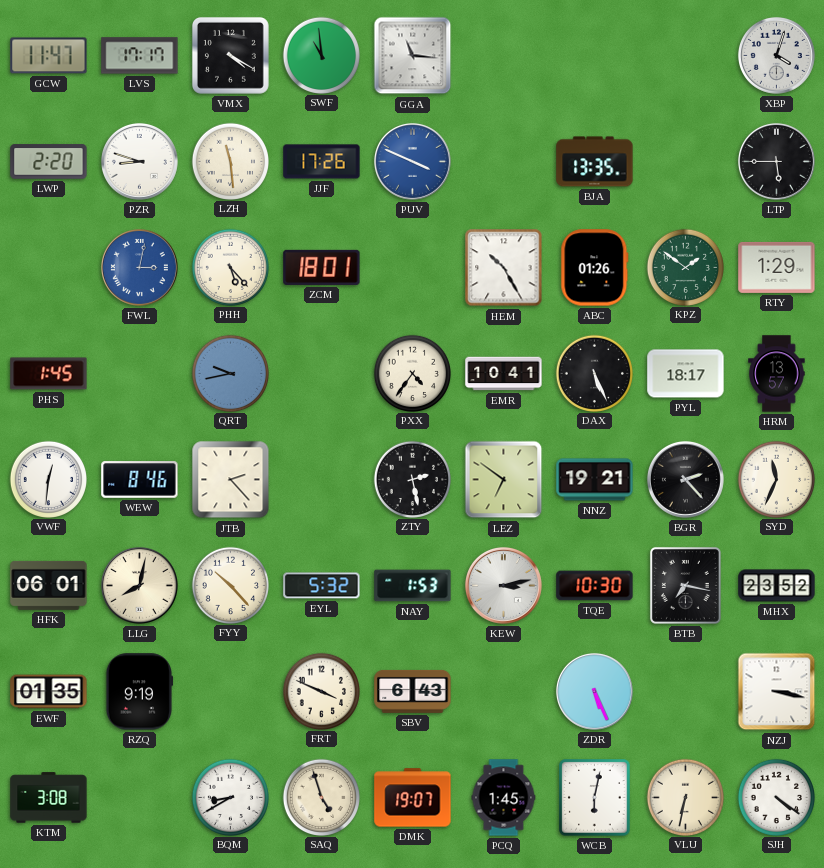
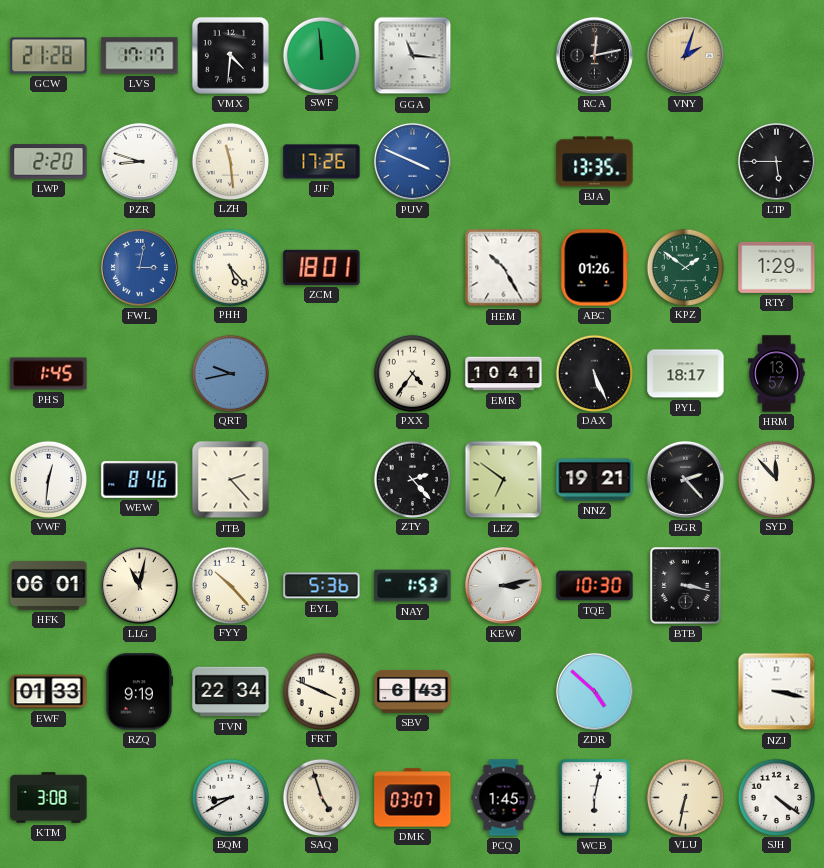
GCW: 11:47 -> 21:28
VMX: 4:20 -> 4:31
SWF: 10:59 -> 11:59
RCA: none -> 12:13
VNY: none -> 2:03
XBP: 4:03 -> none
ZTY: 2:28 -> 2:23
SYD: 11:34 -> 11:53
LLG: 8:02 -> 11:02
EYL: 5:32 -> 5:36
BTB: 7:17 -> 3:17
MHX: 23:52 -> none
EWF: 01:35 -> 01:33
TVN: none -> 22:34
ZDR: 5:26 -> 4:52
DMK: 19:07 -> 03:07
